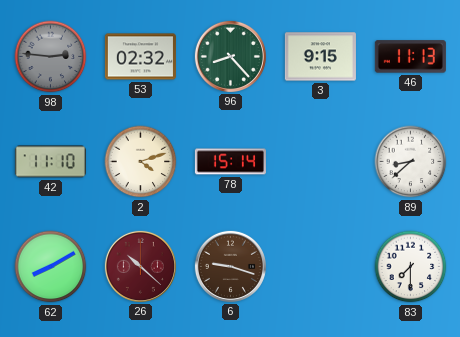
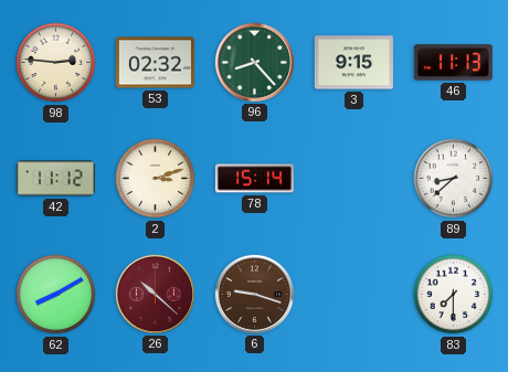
98 dial: grey -> cream
42: 11:10 -> 11:12
2: 4:12 -> 3:12
